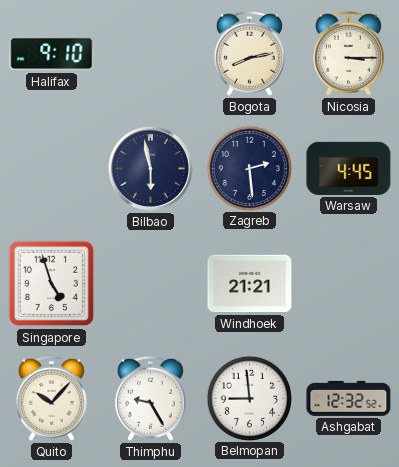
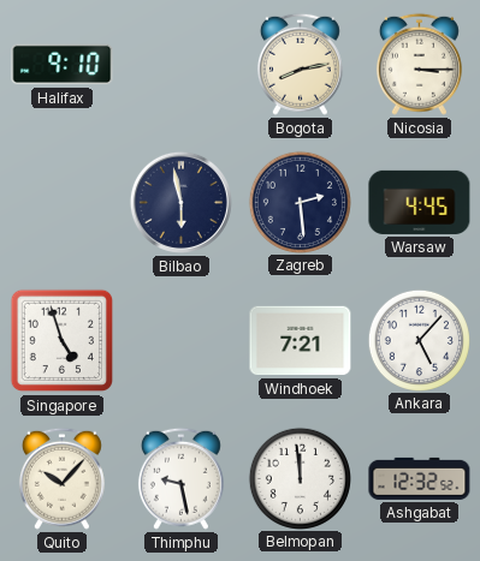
Windhoek: 21:21 -> 7:21
Ankara: none -> 5:07
Thimphu: 9:25 -> 9:28
Belmopan: 8:59 -> 11:59
